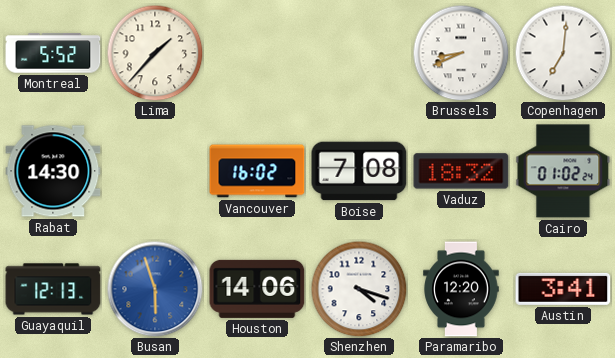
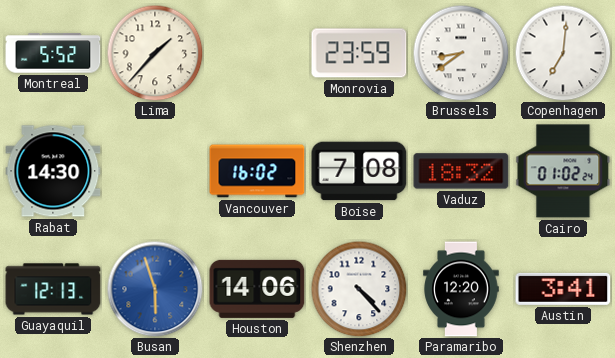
Monrovia: none -> 23:59
Brussels: 8:41 -> 8:39
Shenzhen: 4:18 -> 4:23
